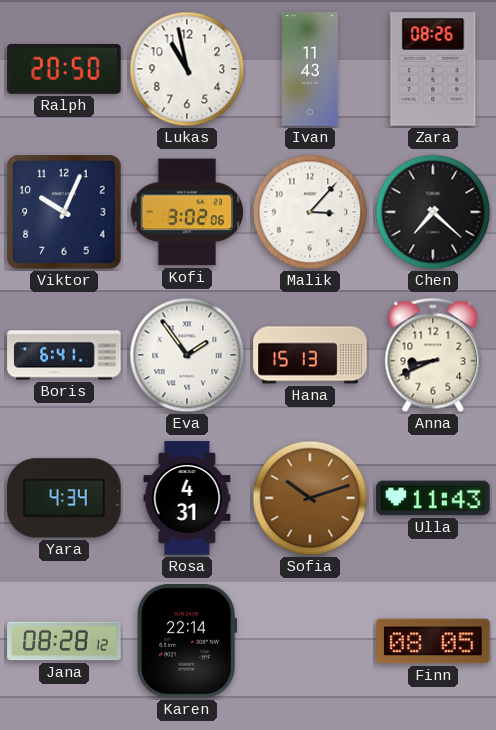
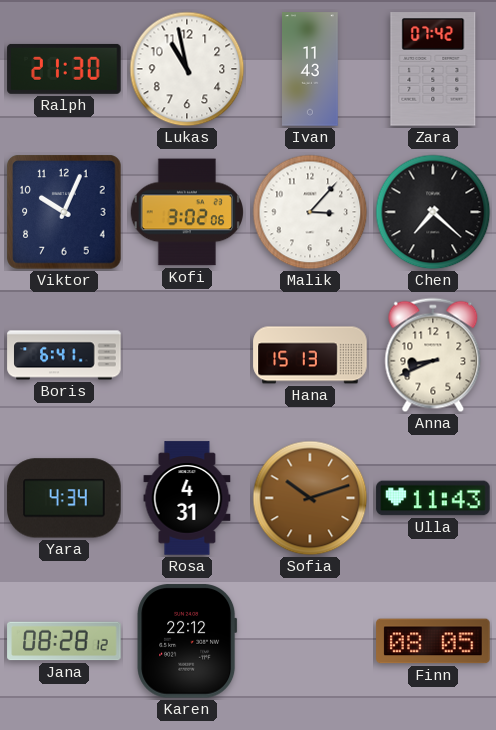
Ralph: 20:50 -> 21:30
Zara: 08:26 -> 07:42
Eva: 1:54 -> none
Karen: 22:14 -> 22:12
